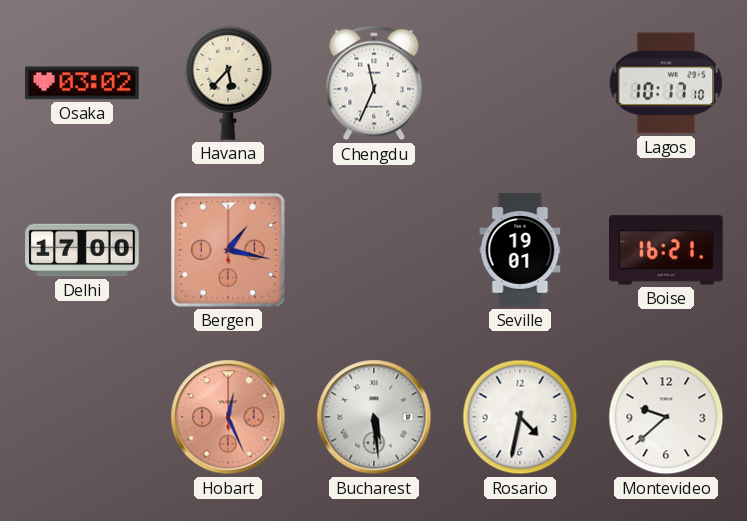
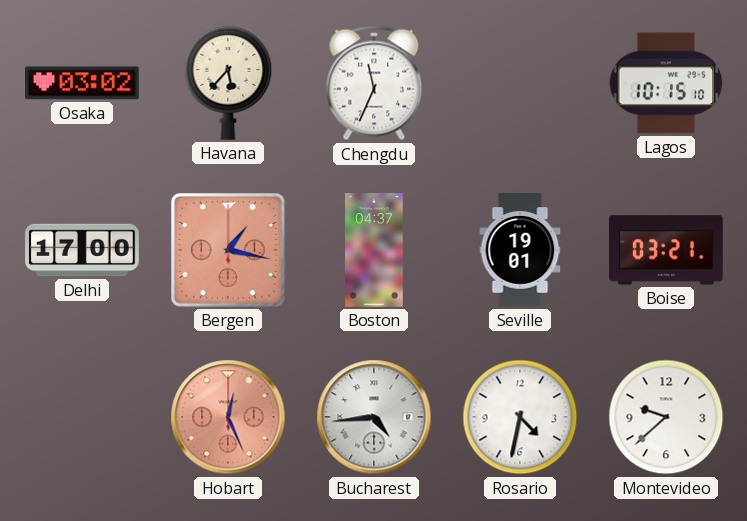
Lagos: 10:17 -> 10:15
Boston: none -> 04:37
Boise: 16:21 -> 03:21
Bucharest: 5:29 -> 4:44
